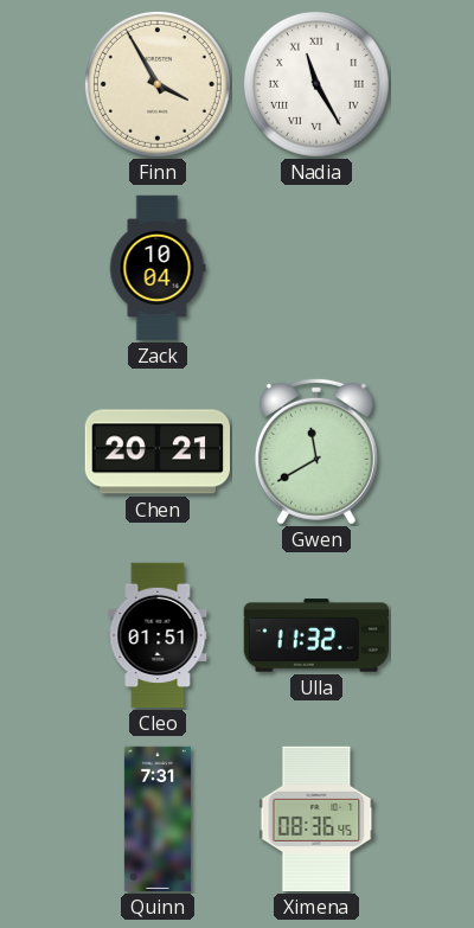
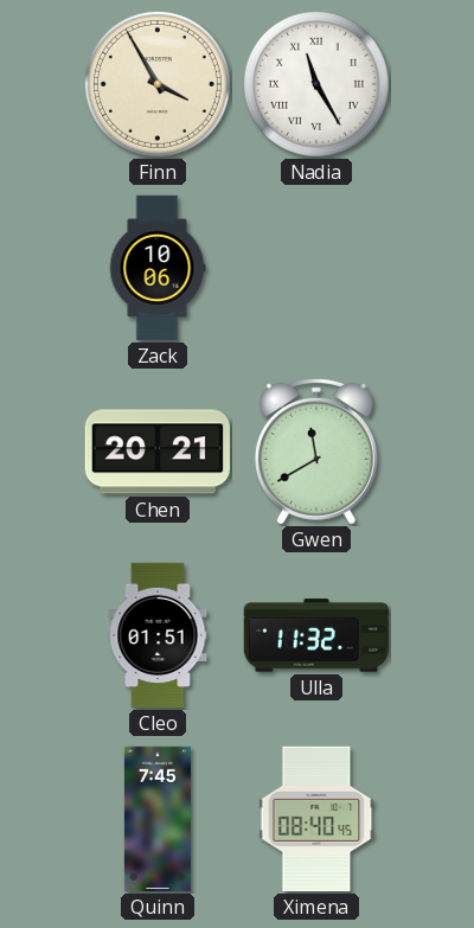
Zack: 10:04 -> 10:06
Quinn: 7:31 -> 7:45
Ximena: 08:36 -> 08:40
